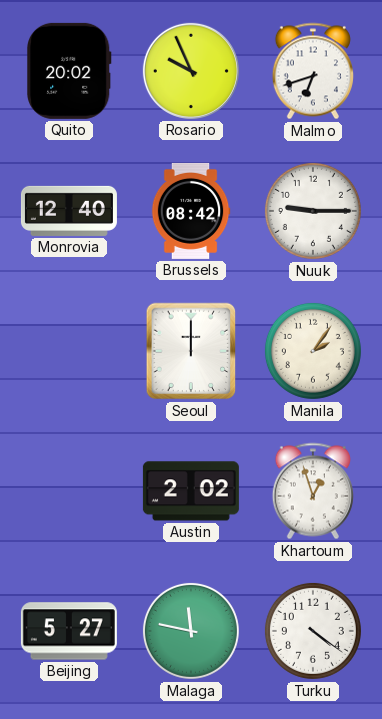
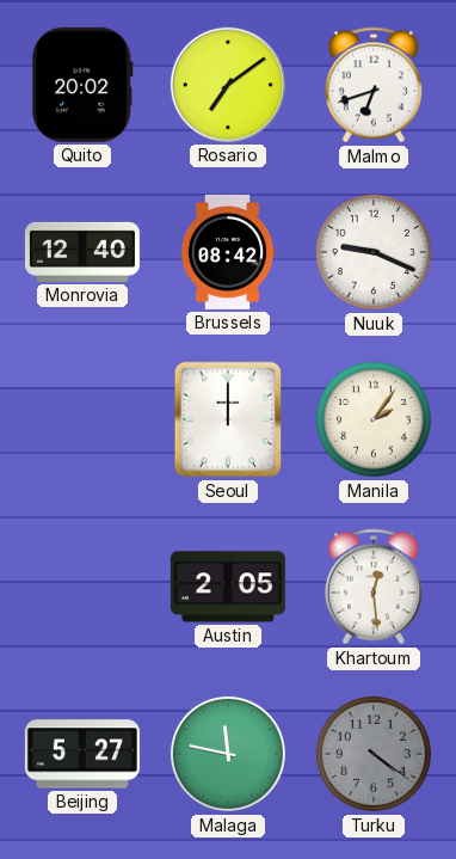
Rosario: 9:56 -> 7:09
Nuuk: 9:15 -> 9:19
Austin: 2:02 -> 2:05
Khartoum: 12:57 -> 12:29
Turku dial: white -> grey
